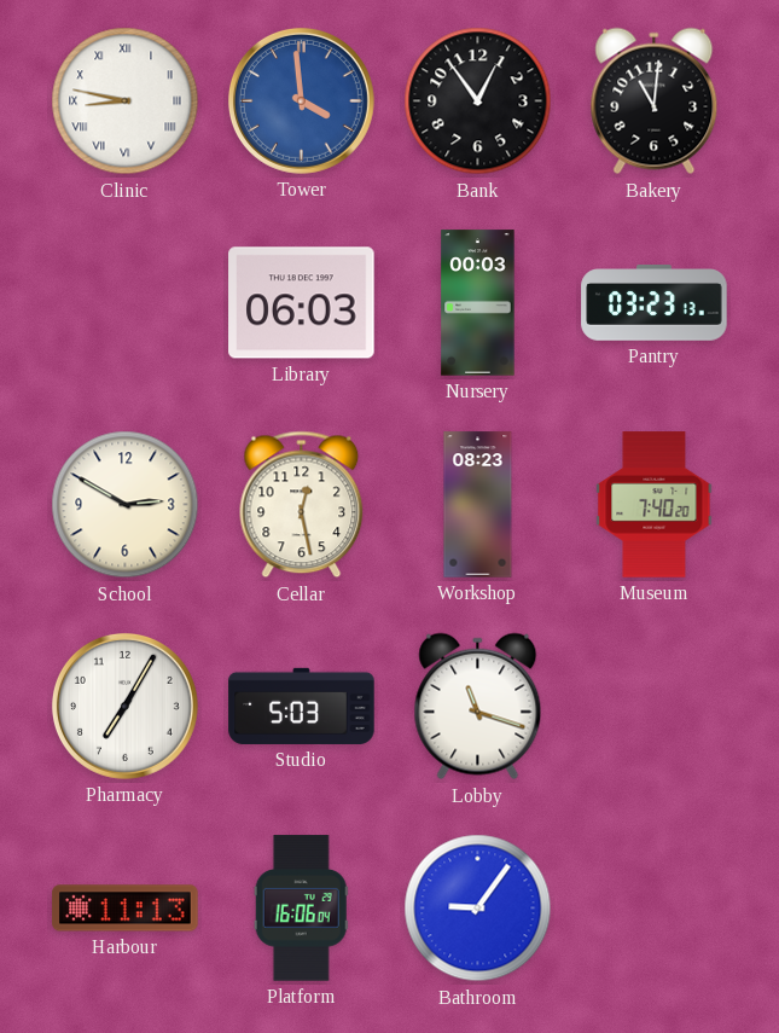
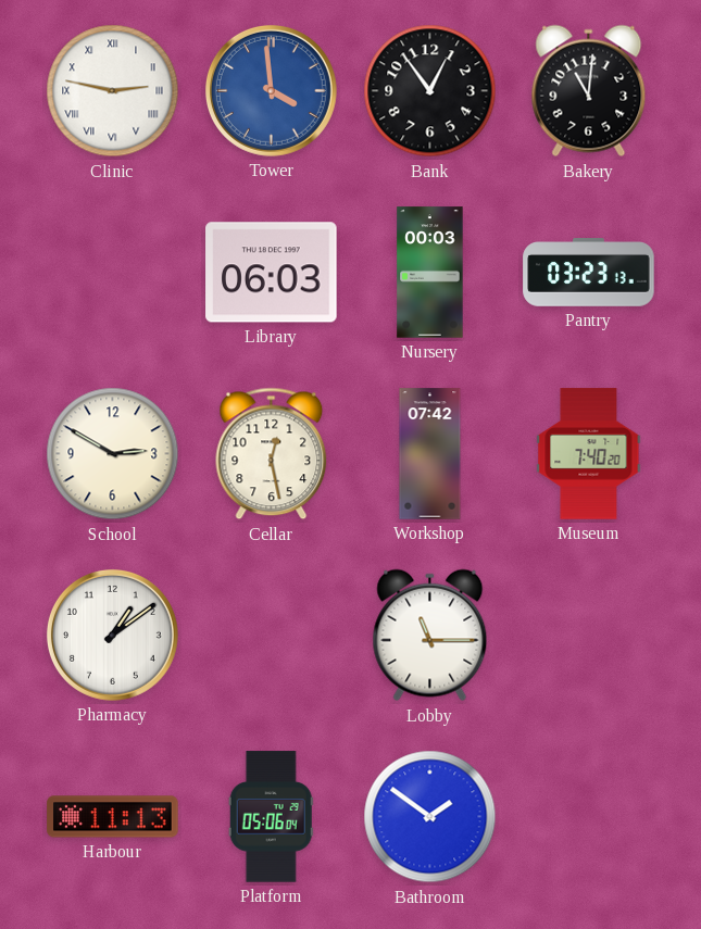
Clinic: 8:47 -> 2:47
Workshop: 08:23 -> 07:42
Pharmacy: 7:05 -> 1:09
Studio: 5:03 -> none
Lobby: 11:18 -> 11:15
Platform: 16:06 -> 05:06
Bathroom: 9:06 -> 1:51
